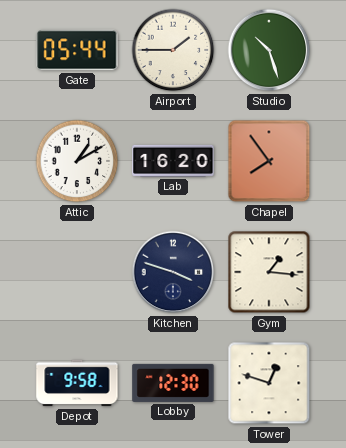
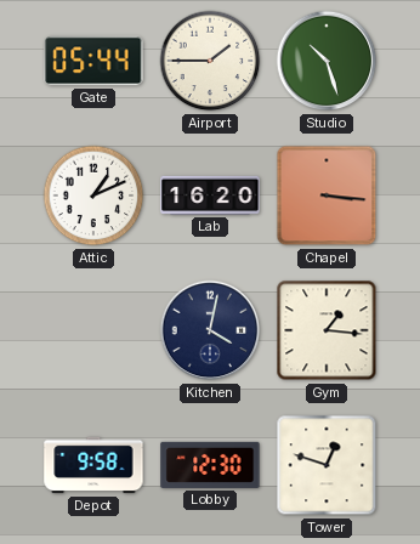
Attic: 1:10 -> 1:11
Chapel: 7:54 -> 3:16
Kitchen: 3:48 -> 4:02
